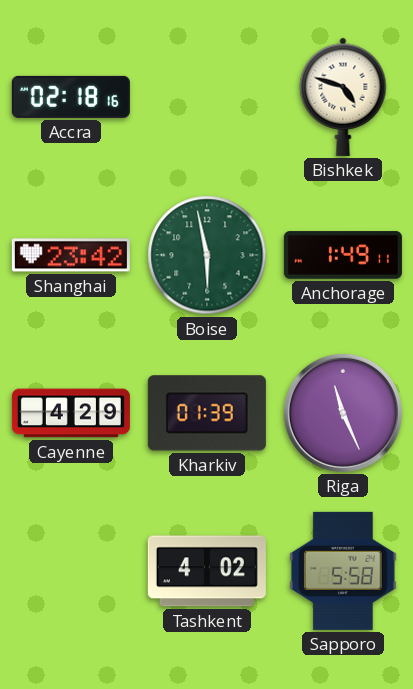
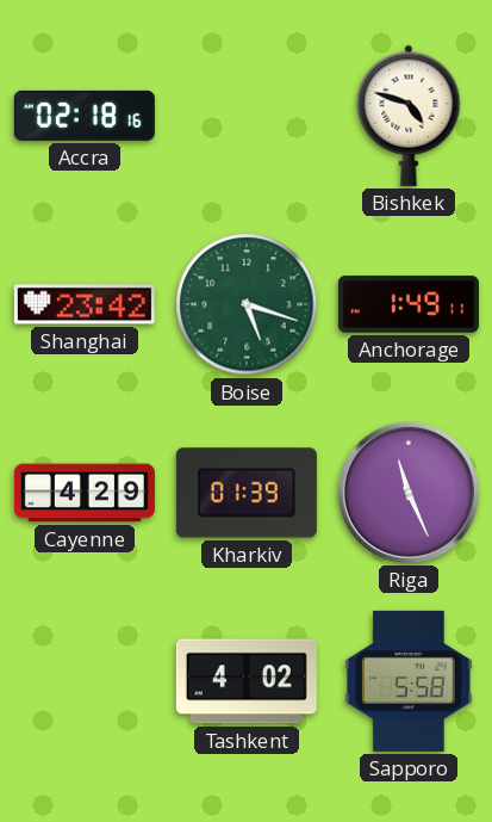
Boise: 5:58 -> 5:18
